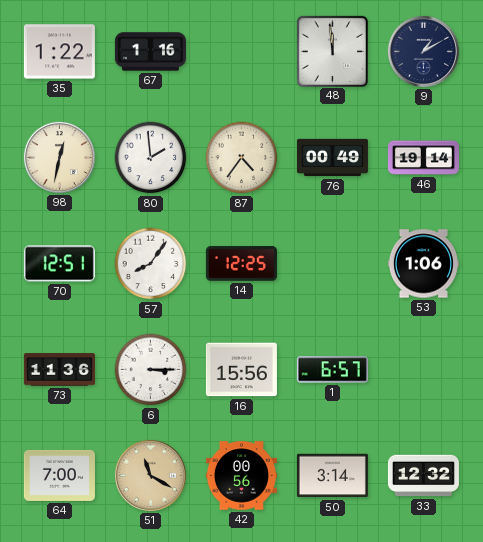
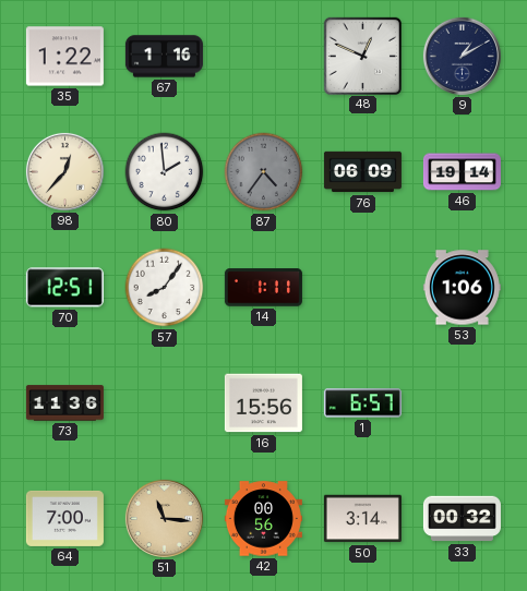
48: 11:59 -> 12:49
98: 12:32 -> 12:37
87 dial: cream -> grey
76: 00:49 -> 06:09
14: 12:25 -> 1:11
6: 3:15 -> none
51: 11:20 -> 11:16
33: 12:32 -> 00:32
